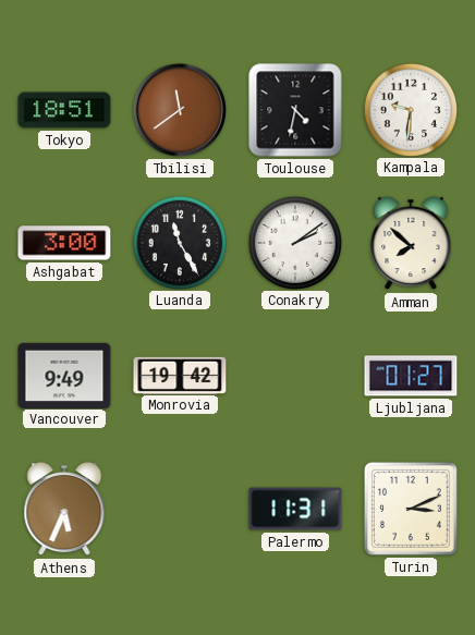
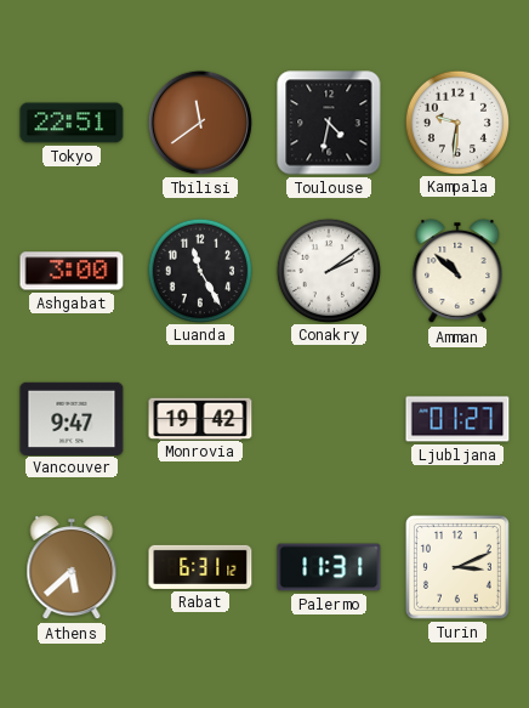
Tokyo: 18:51 -> 22:51
Amman: 7:52 -> 10:52
Vancouver: 9:49 -> 9:47
Athens: 5:34 -> 5:38
Rabat: none -> 6:31
